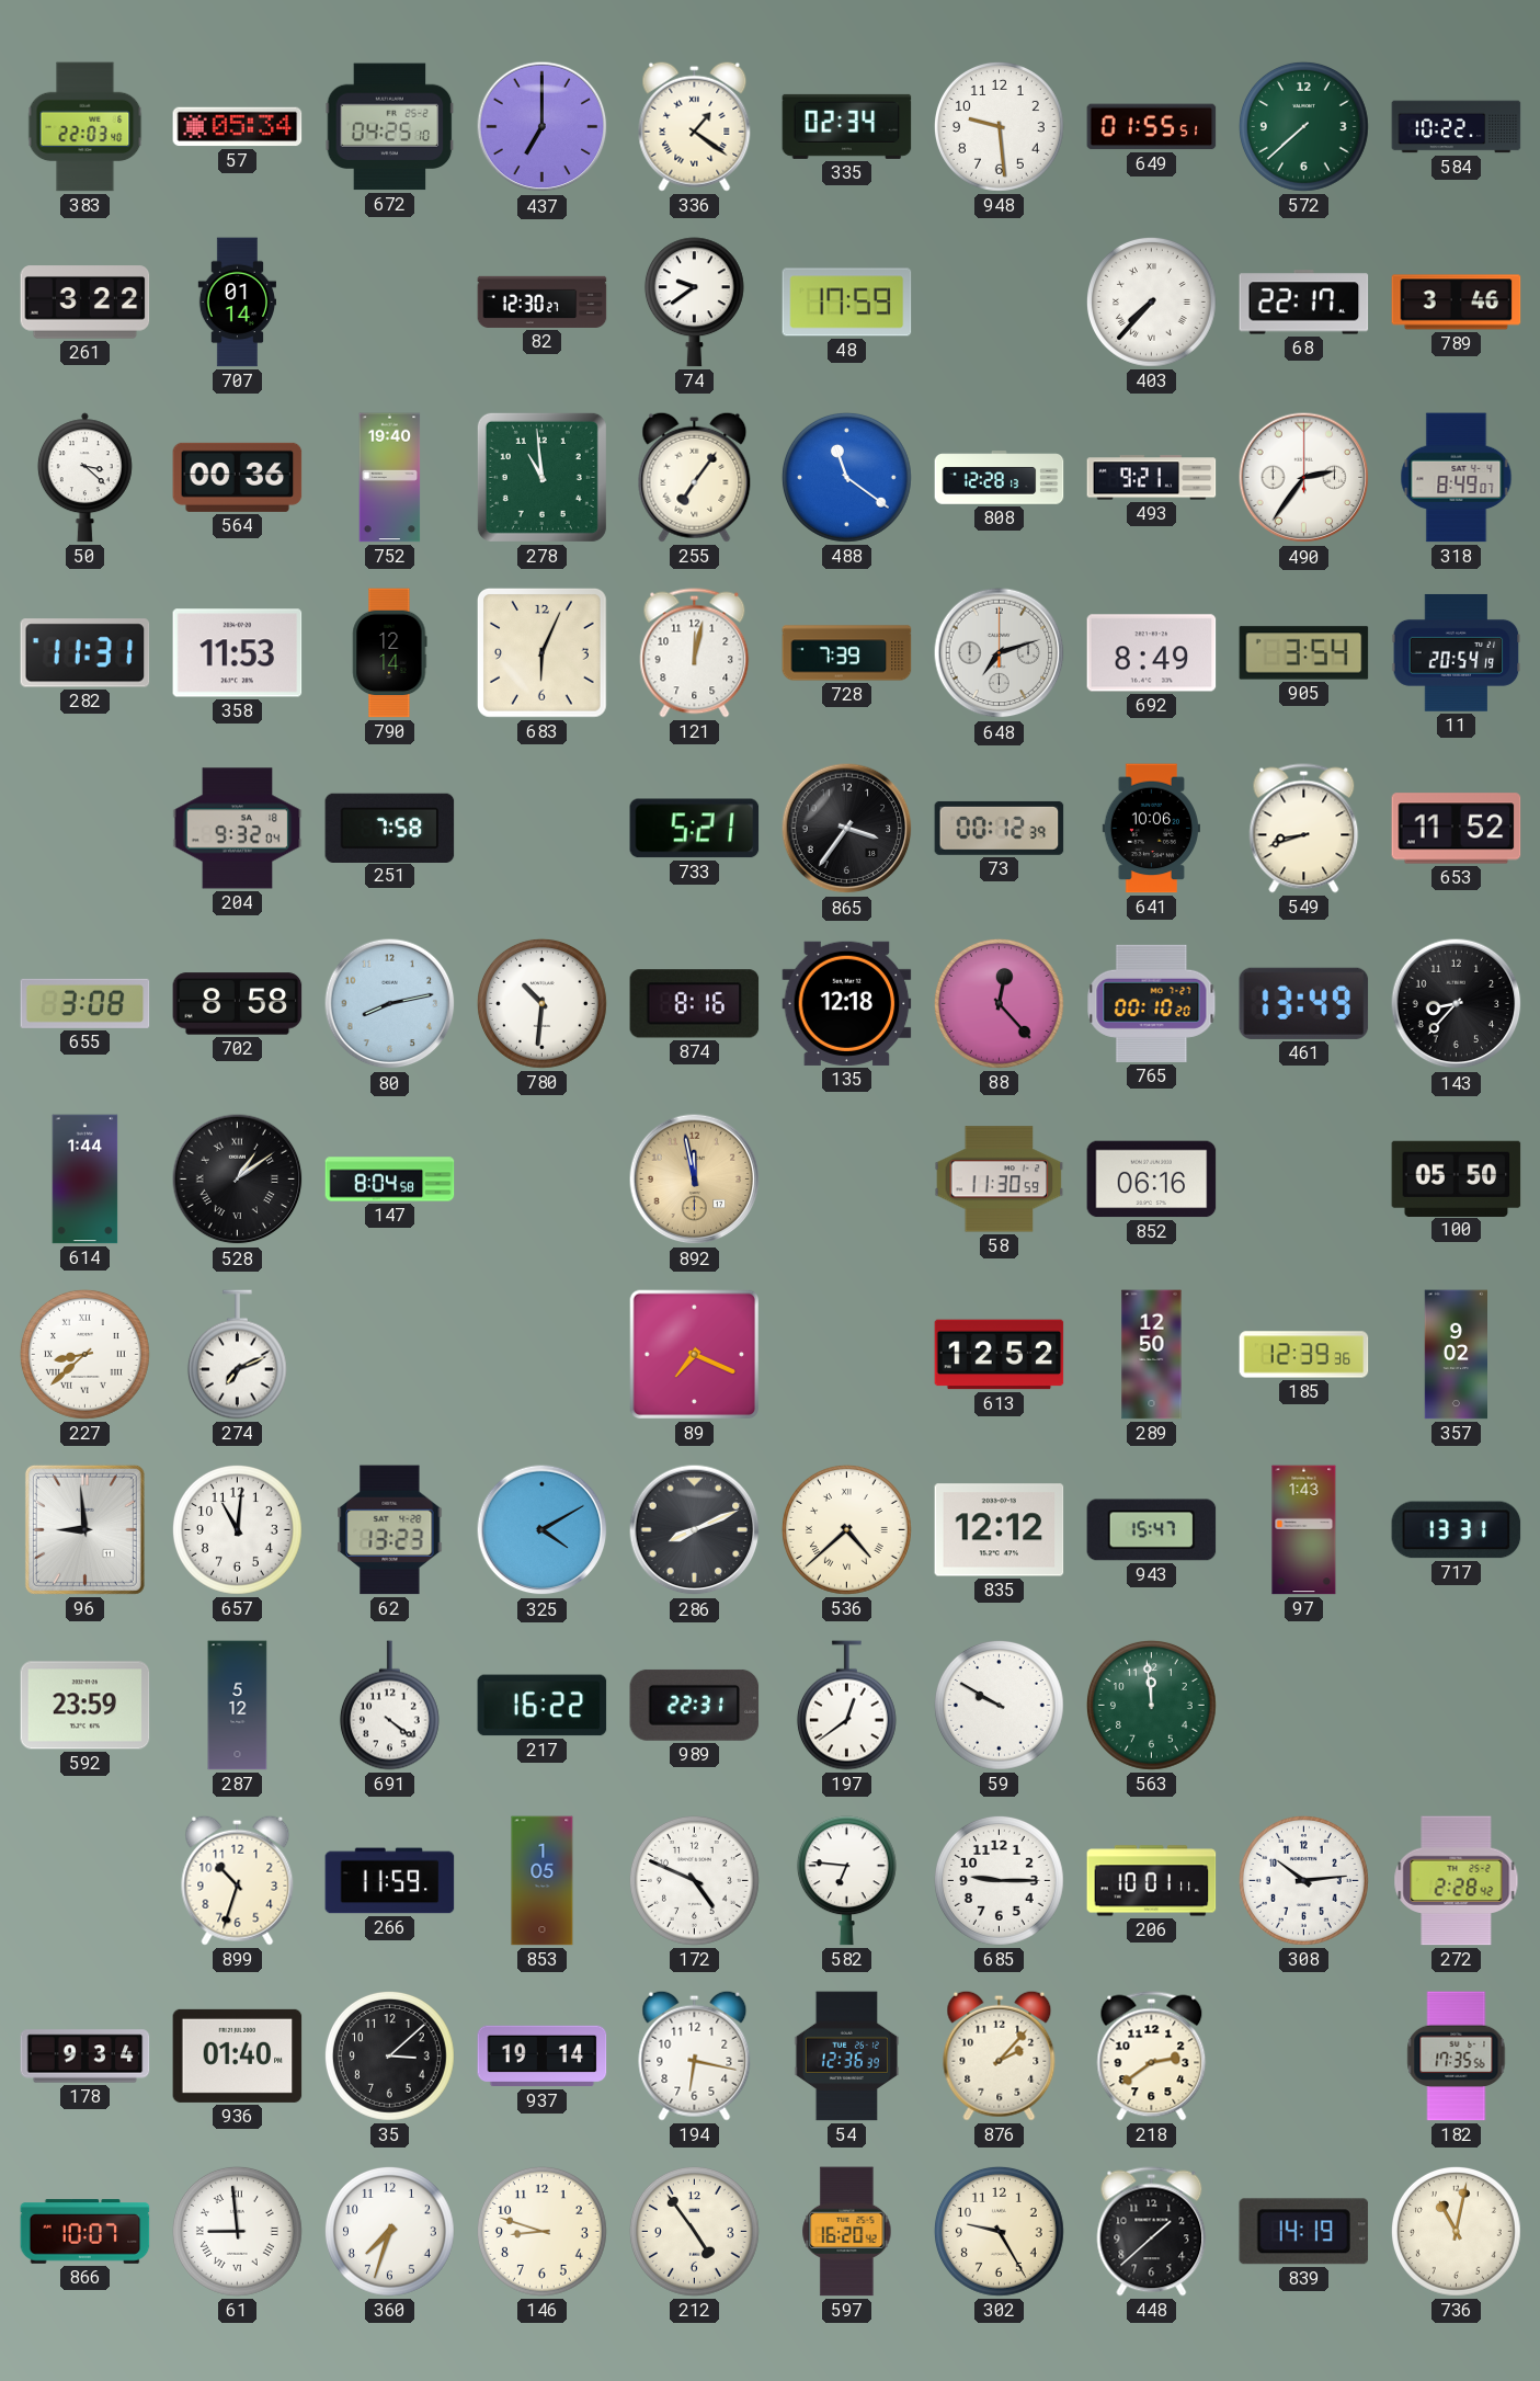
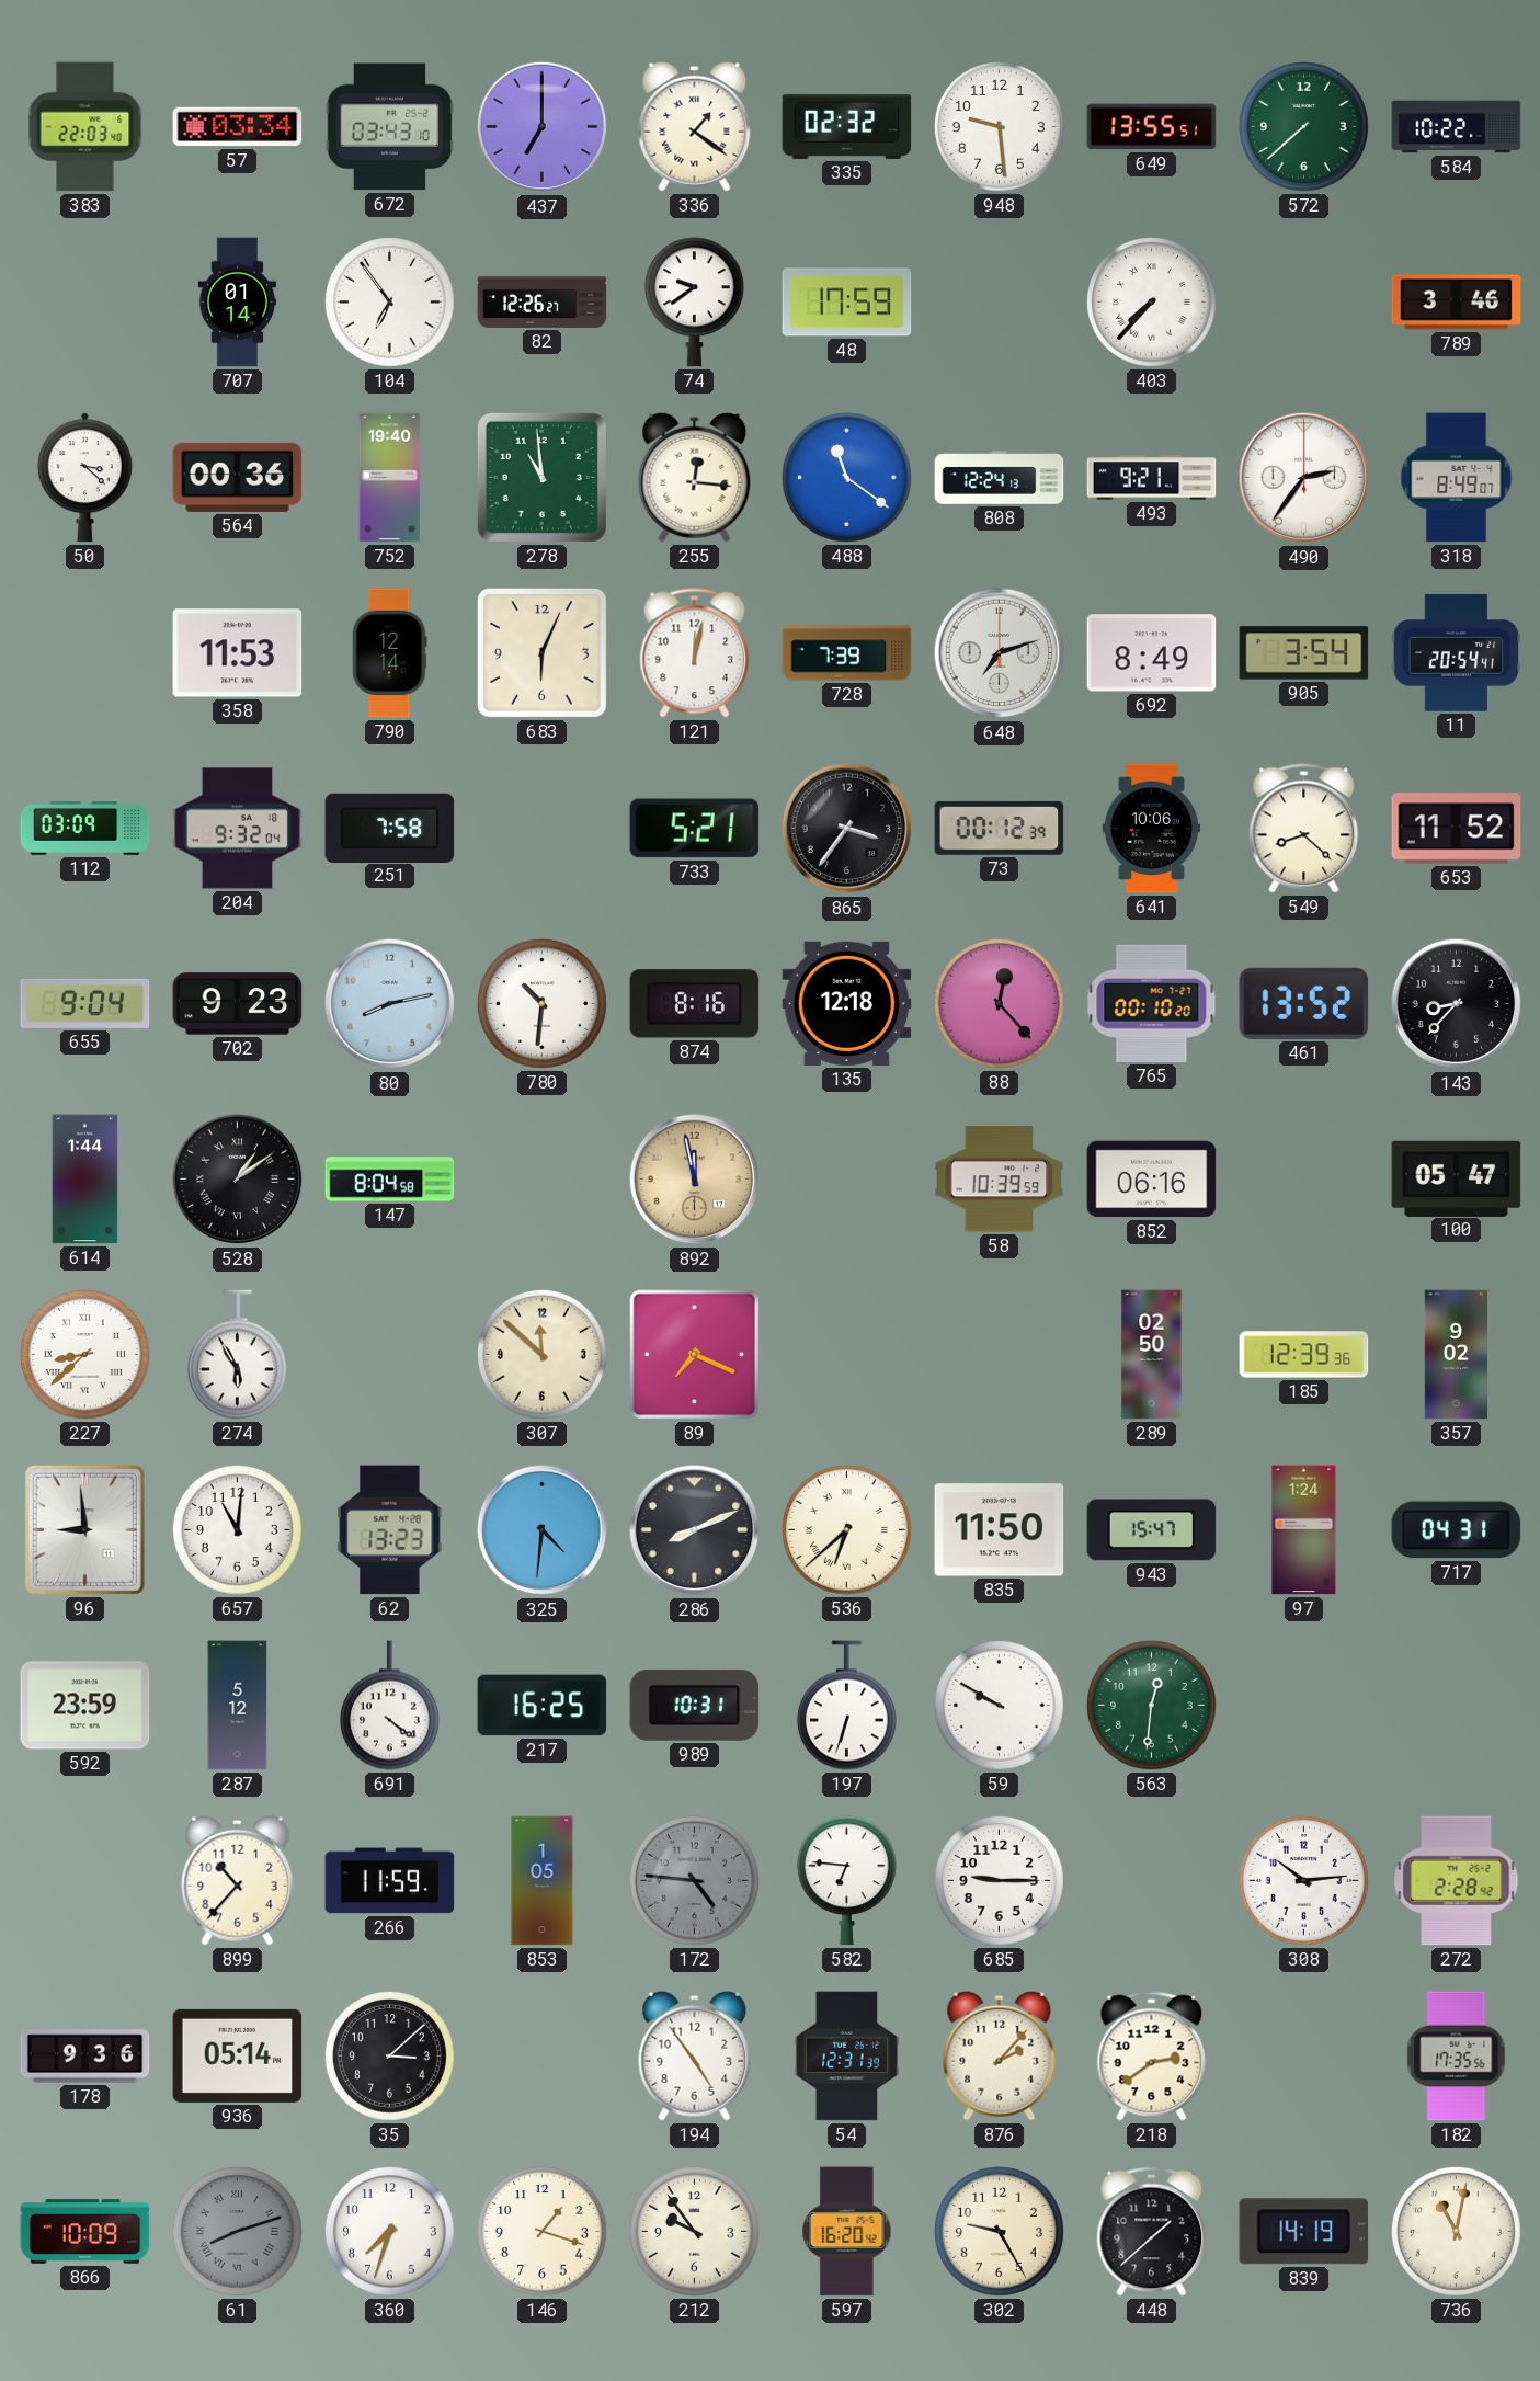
57: 05:34 -> 03:34
672: 04:25 -> 03:43
335: 02:34 -> 02:32
649: 01:55 -> 13:55
261: 3:22 -> none
104: none -> 6:54
82: 12:30 -> 12:26
68: 22:17 -> none
255: 7:06 -> 12:16
808: 12:28 -> 12:24
282: 11:31 -> none
11: 20:54:19 -> 20:54:41
112: none -> 03:09
549: 8:42 -> 8:22
655: 3:08 -> 9:04
702: 8:58 -> 9:23
461: 13:49 -> 13:52
58: 11:30 -> 10:39
100: 05:50 -> 05:47
274: 7:11 -> 5:55
307: none -> 11:52
613: 12:52 -> none
289: 12:50 -> 02:50
325: 4:10 -> 4:31
536: 4:38 -> 6:38
835: 12:12 -> 11:50
97: 1:43 -> 1:24
717: 13:31 -> 04:31
217: 16:22 -> 16:25
989: 22:31 -> 10:31
197: 12:39 -> 6:33
563: 11:59 -> 12:31
899: 10:33 -> 10:37
172: 4:49 -> 4:46
172 dial: white -> grey
206: 10:01 -> none
178: 9:34 -> 9:36
936: 01:40 -> 05:14
937: 19:14 -> none
194: 6:17 -> 4:54
54: 12:36 -> 12:31
866: 10:07 -> 10:09
61: 8:59 -> 8:12
61 dial: white -> grey
146: 8:48 -> 1:18
212: 4:54 -> 9:54
